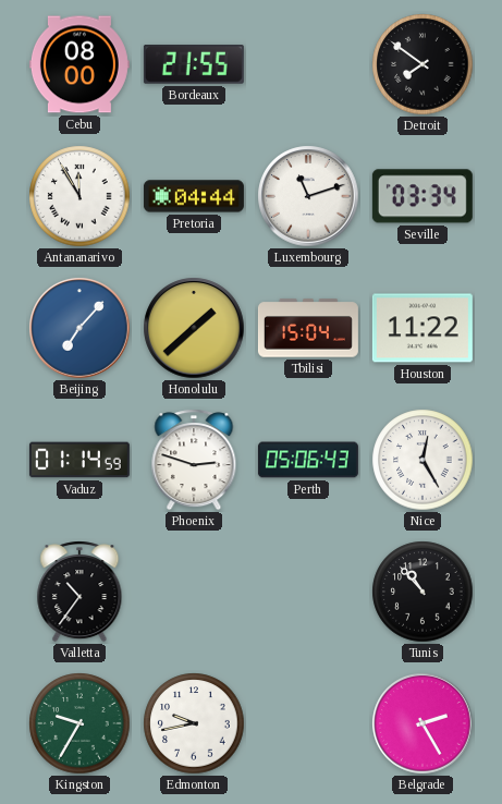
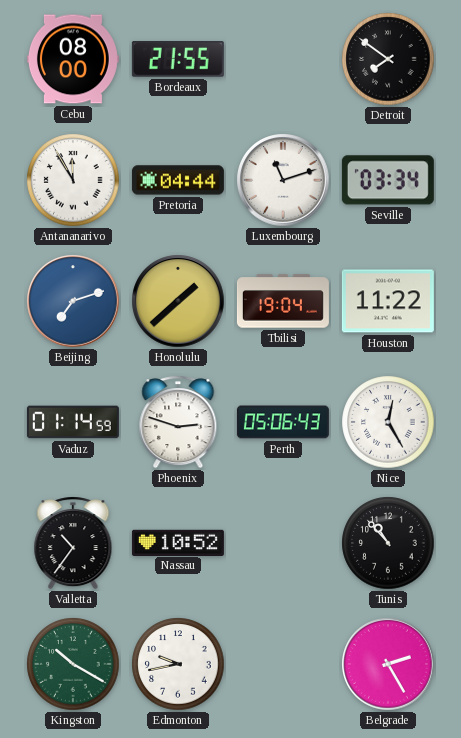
Beijing: 7:07 -> 7:12
Tbilisi: 15:04 -> 19:04
Nassau: none -> 10:52
Kingston: 9:35 -> 10:20
